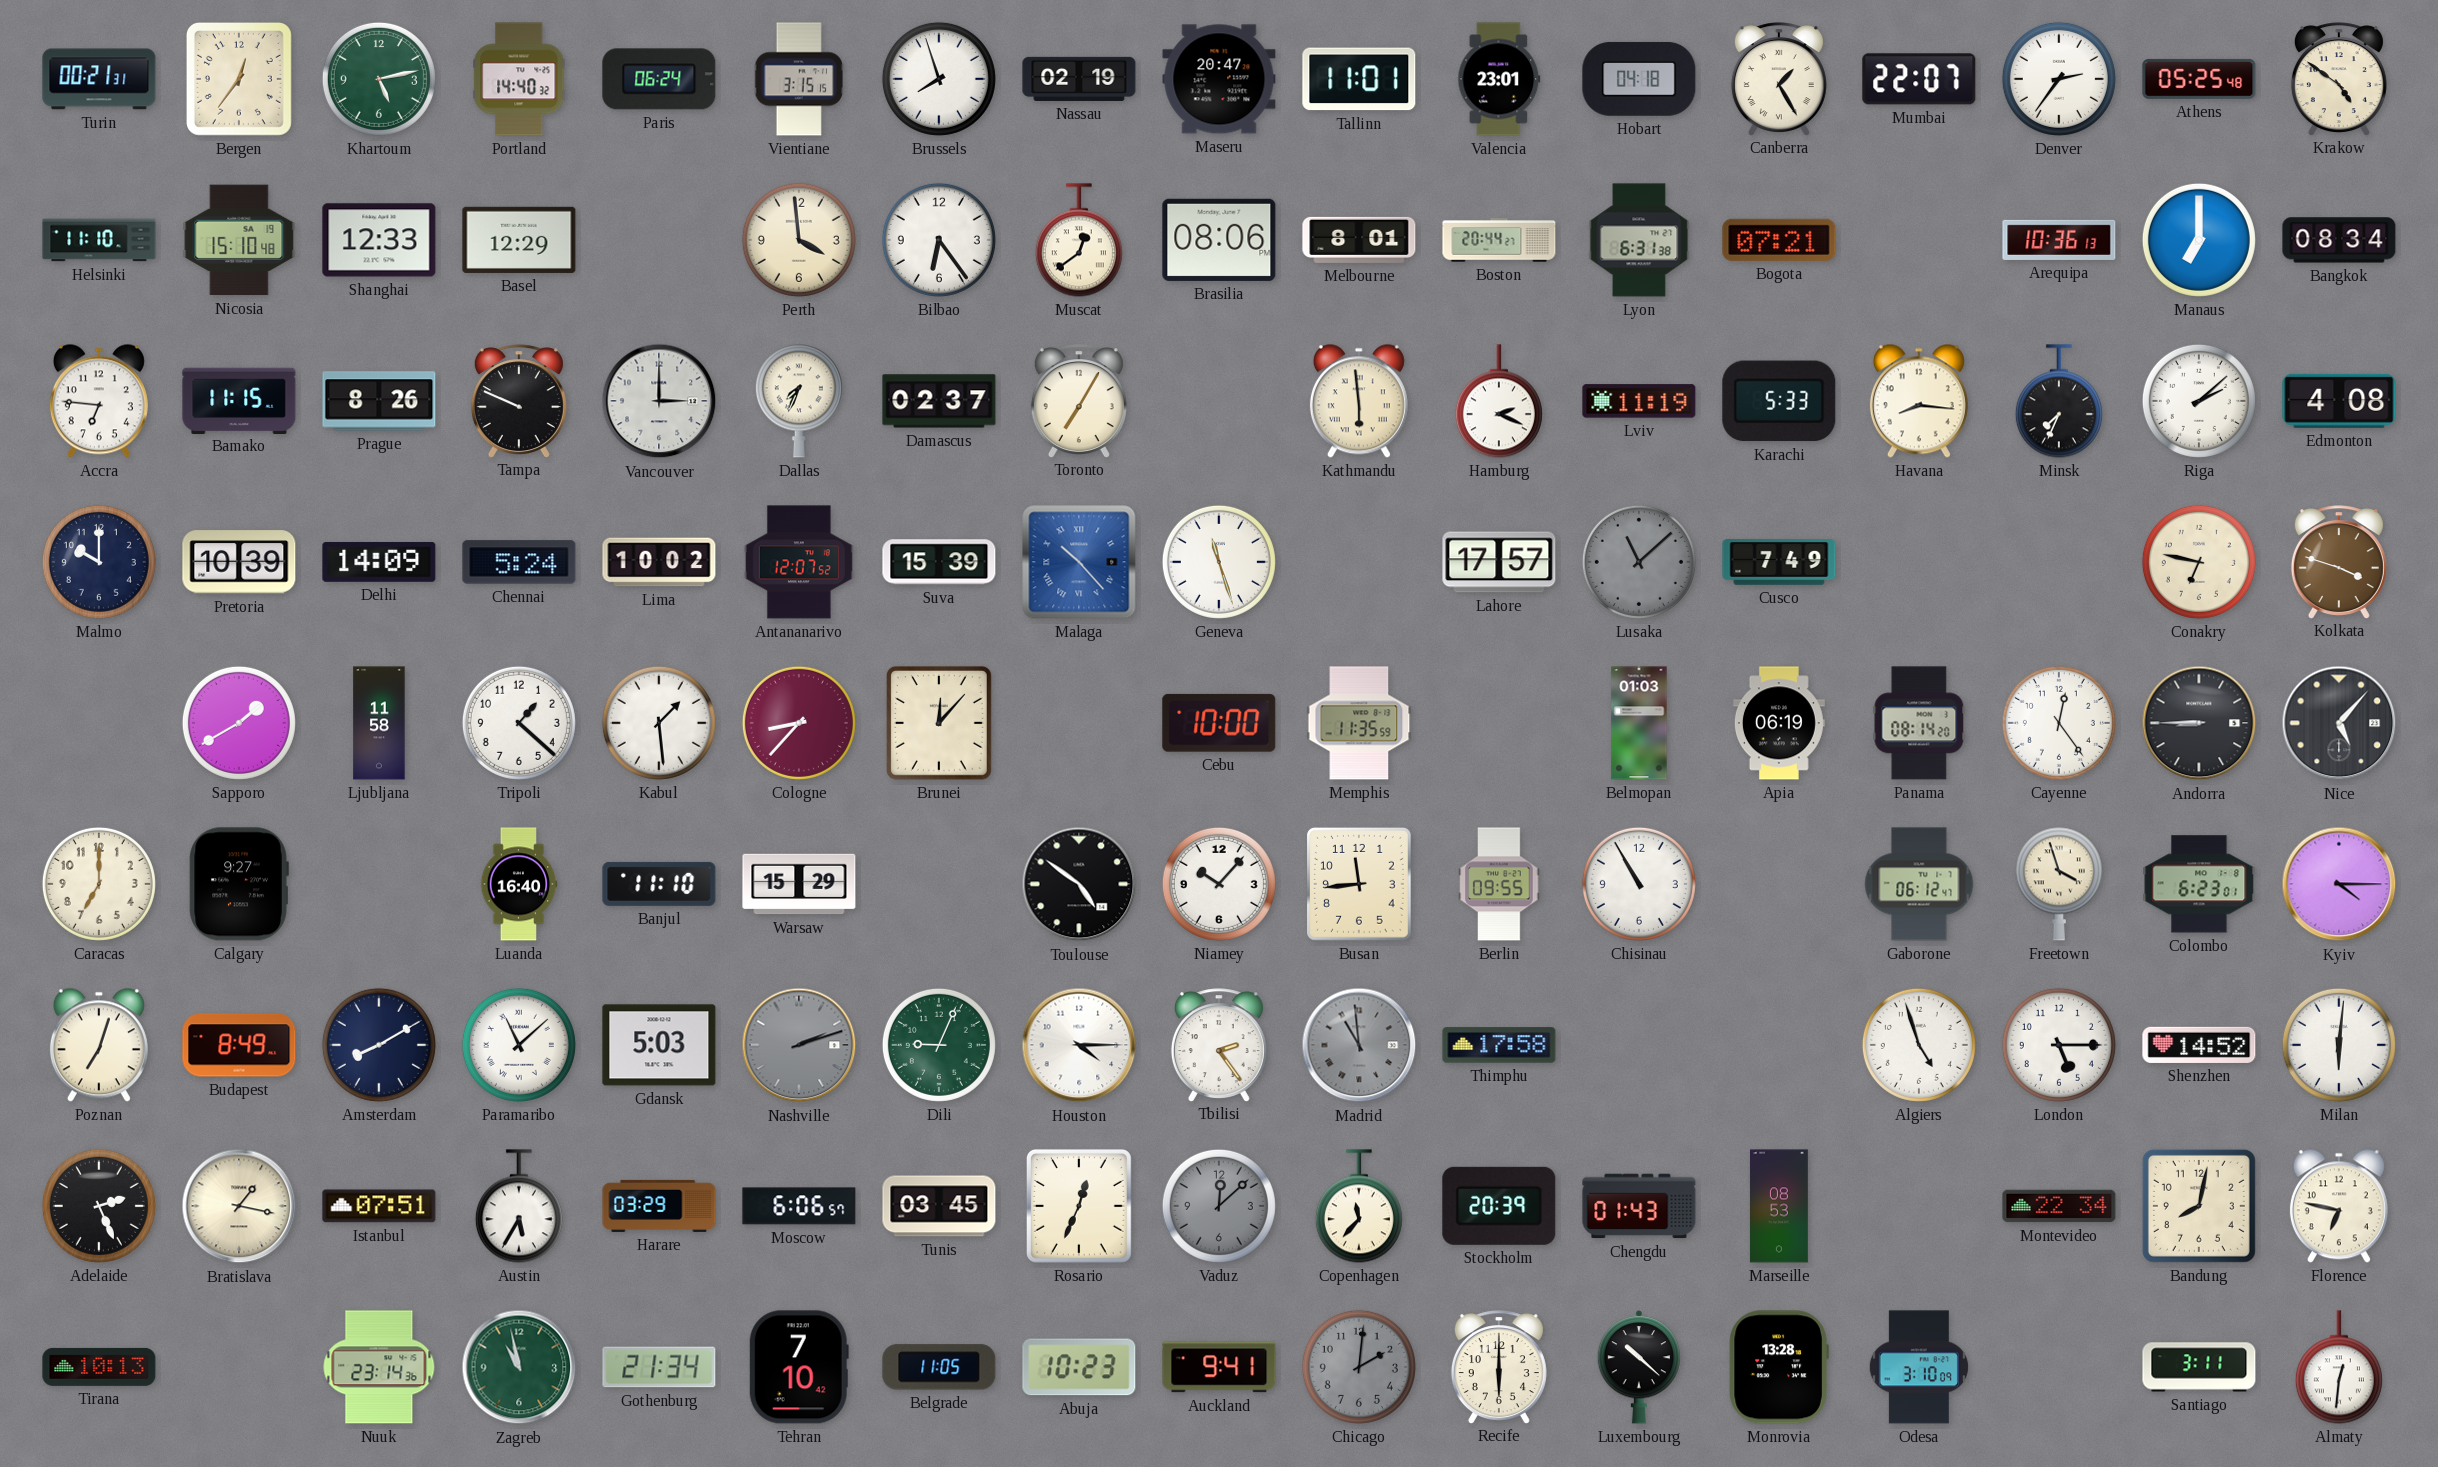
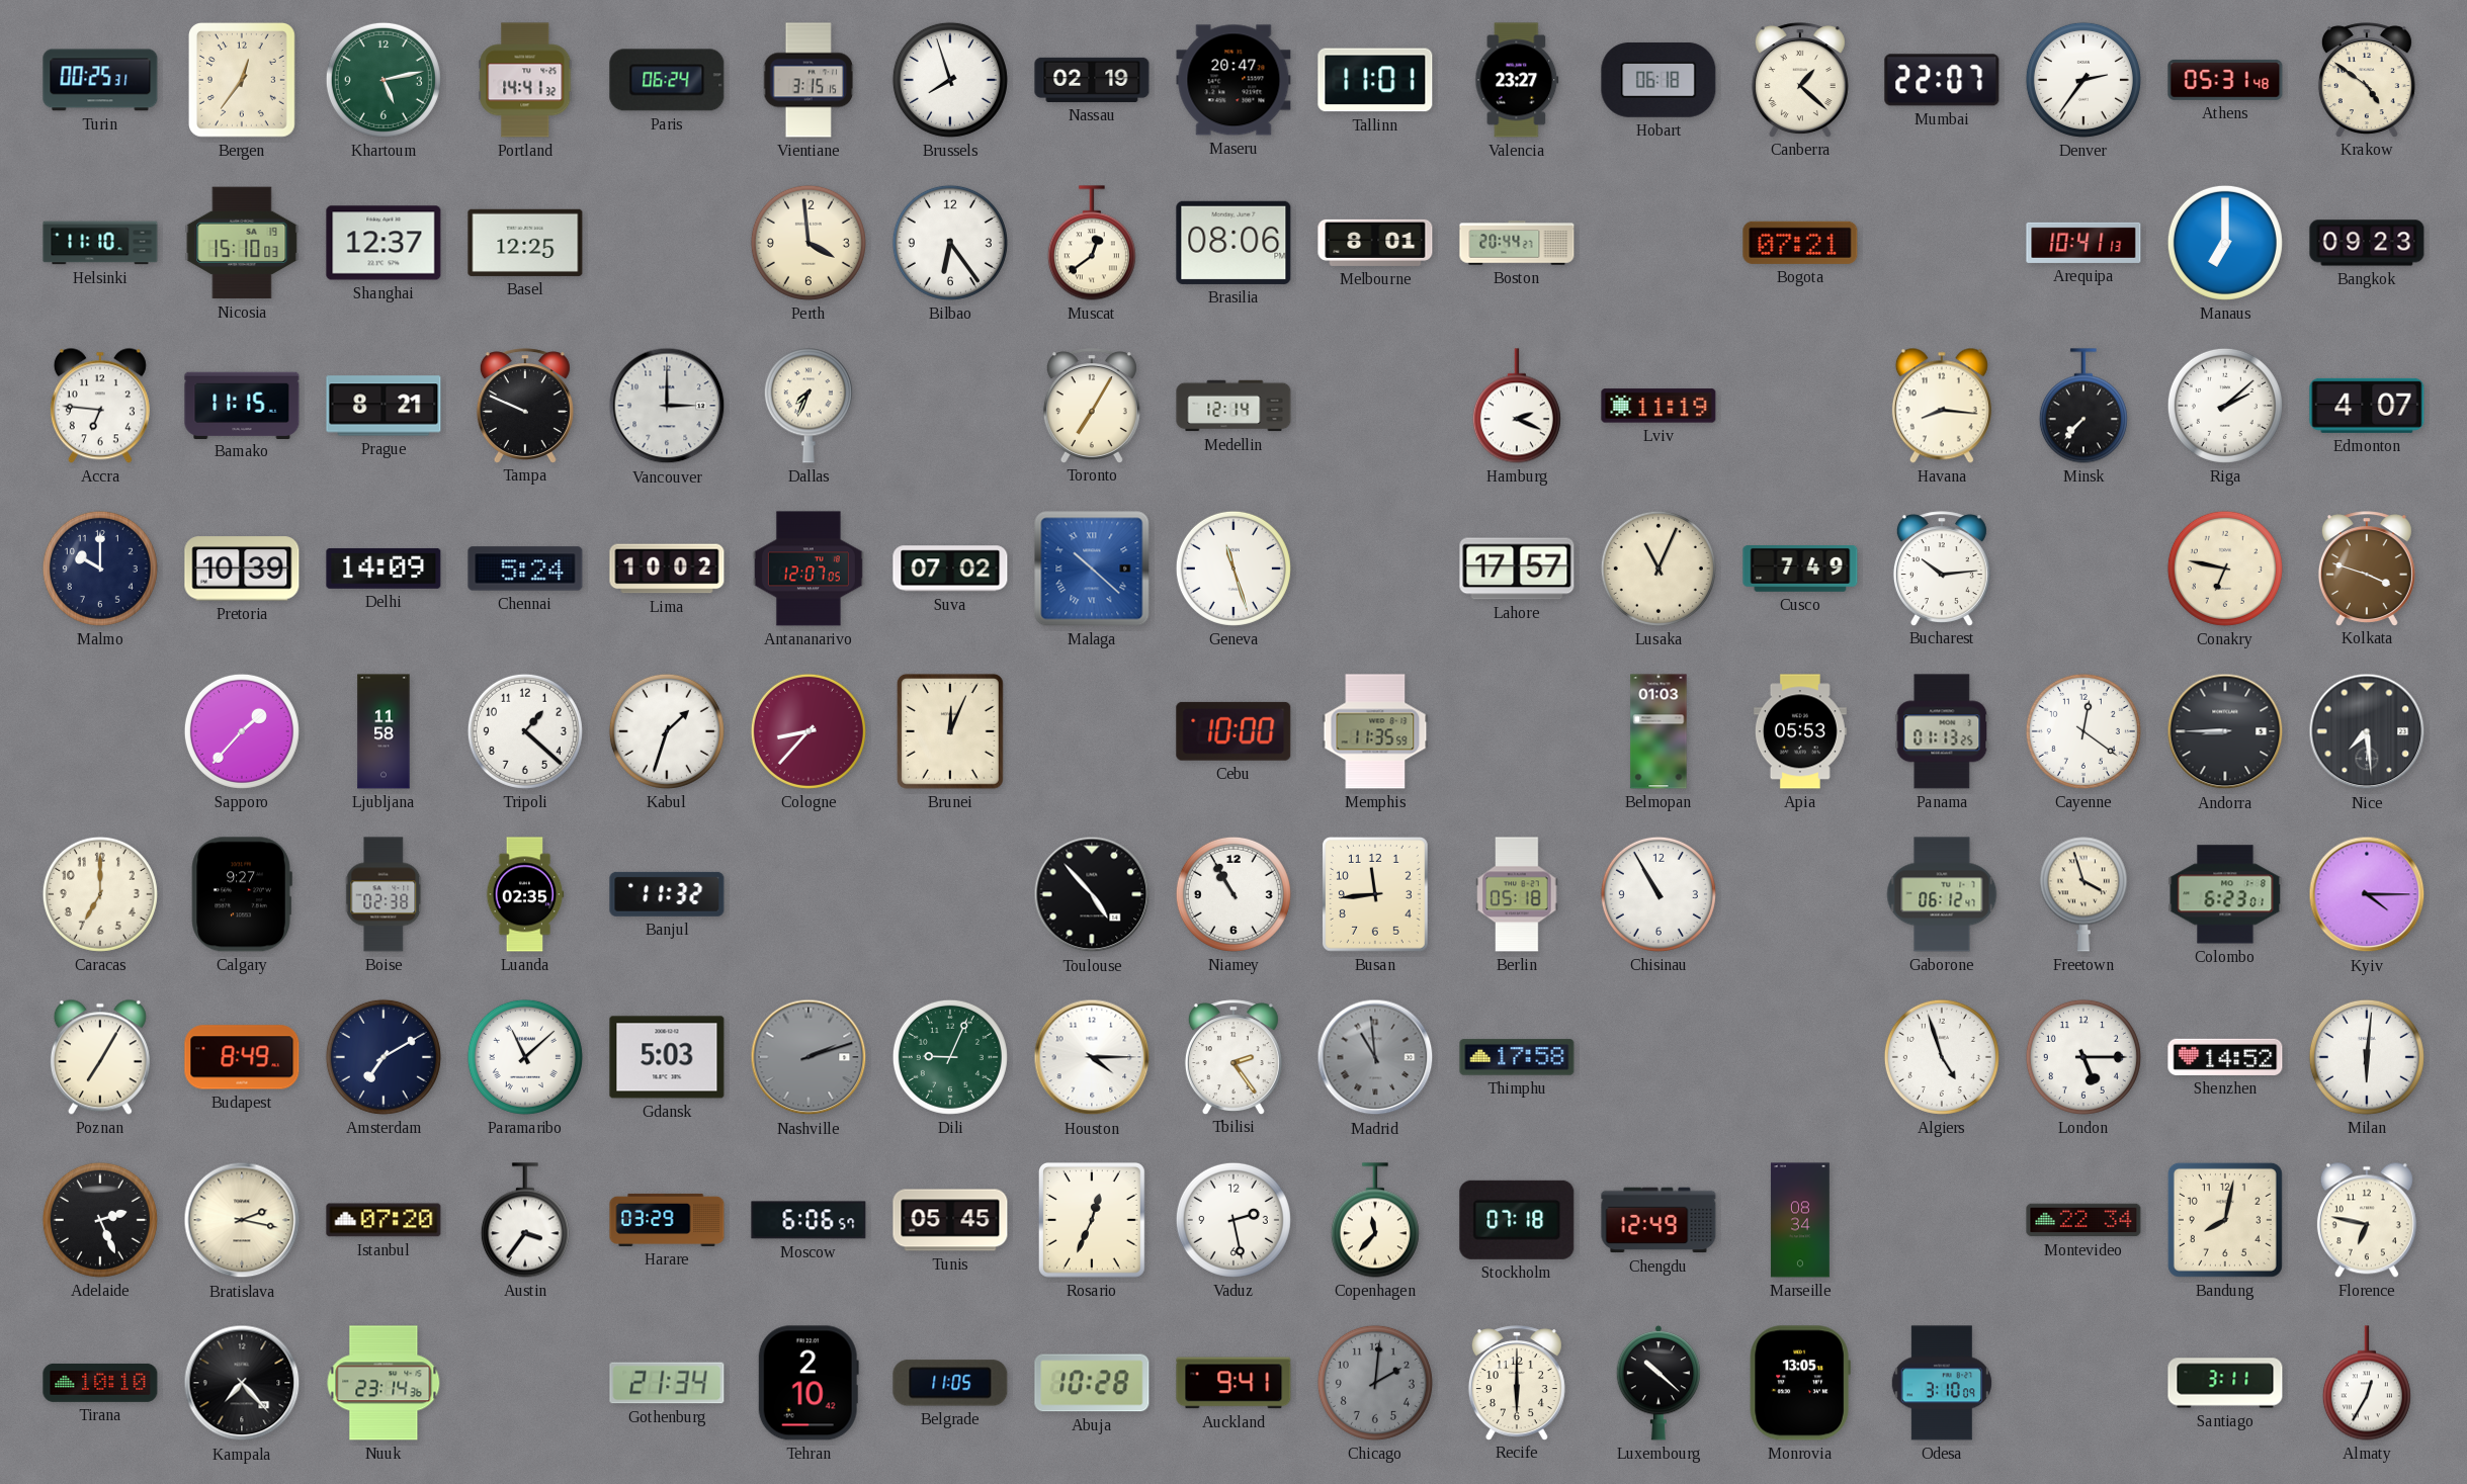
Turin: 00:21 -> 00:25
Portland: 14:40 -> 14:41
Valencia: 23:01 -> 23:27
Hobart: 04:18 -> 06:18
Canberra: 1:25 -> 1:22
Athens: 05:25 -> 05:31
Nicosia: 15:10:48 -> 15:10:03
Shanghai: 12:33 -> 12:37
Basel: 12:29 -> 12:25
Lyon: 6:31 -> none
Arequipa: 10:36 -> 10:41
Bangkok: 08:34 -> 09:23
Prague: 8:26 -> 8:21
Damascus: 02:37 -> none
Medellin: none -> 12:14
Kathmandu: 5:59 -> none
Karachi: 5:33 -> none
Minsk: 7:34 -> 7:37
Edmonton: 4:08 -> 4:07
Antananarivo: 12:07:52 -> 12:07:05
Suva: 15:39 -> 07:02
Malaga: 10:23 -> 10:22
Lusaka: 11:08 -> 11:04
Lusaka dial: grey -> cream
Bucharest: none -> 10:14
Sapporo: 1:40 -> 1:37
Kabul: 1:29 -> 1:33
Brunei: 12:07 -> 12:04
Apia: 06:19 -> 05:53
Panama: 08:14 -> 01:13
Cayenne: 12:24 -> 12:21
Nice: 5:07 -> 7:29
Boise: none -> 02:38
Luanda: 16:40 -> 02:35
Banjul: 11:10 -> 11:32
Warsaw: 15:29 -> none
Toulouse: 4:51 -> 4:53
Niamey: 10:07 -> 10:55
Berlin: 09:55 -> 05:18
Poznan: 7:03 -> 7:05
Amsterdam: 8:10 -> 7:10
Bratislava: 1:17 -> 2:17
Istanbul: 07:51 -> 07:20
Austin: 5:35 -> 3:36
Tunis: 03:45 -> 05:45
Vaduz: 12:08 -> 2:28
Vaduz dial: grey -> white
Stockholm: 20:39 -> 07:18
Chengdu: 01:43 -> 12:49
Marseille: 08:53 -> 08:34
Tirana: 10:13 -> 10:10
Kampala: none -> 7:23
Zagreb: 10:58 -> none
Tehran: 7:10 -> 2:10
Abuja: 10:23 -> 10:28
Monrovia: 13:28 -> 13:05
Almaty: 12:31 -> 12:35
